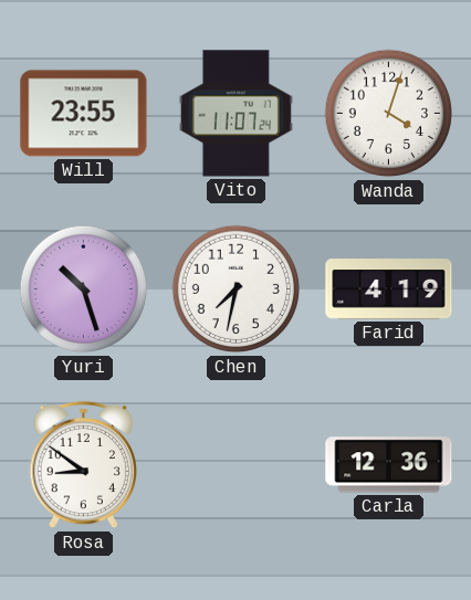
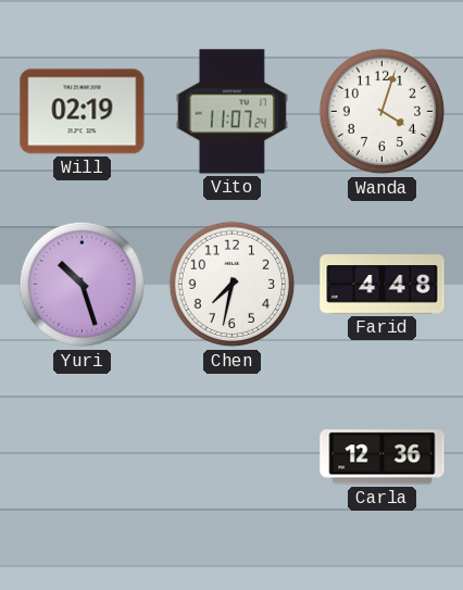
Will: 23:55 -> 02:19
Farid: 4:19 -> 4:48
Rosa: 8:51 -> none
